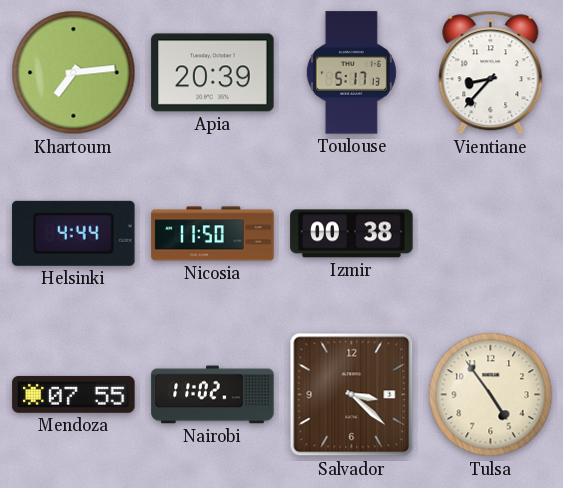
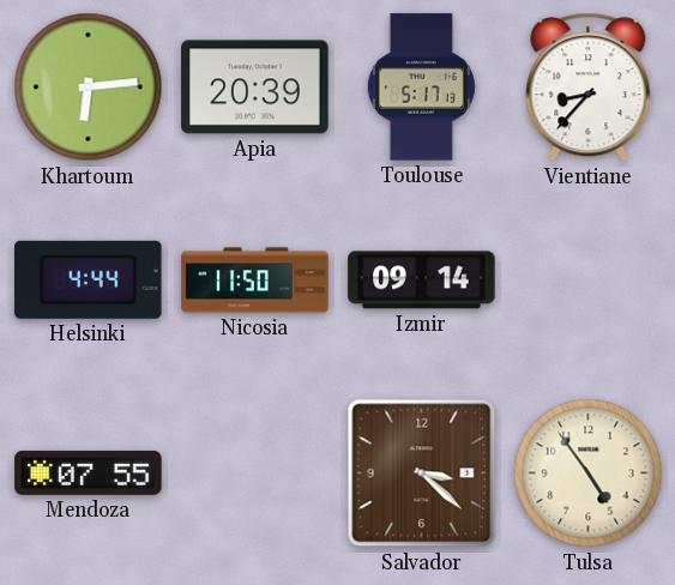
Khartoum: 7:14 -> 6:14
Izmir: 00:38 -> 09:14
Nairobi: 11:02 -> none
